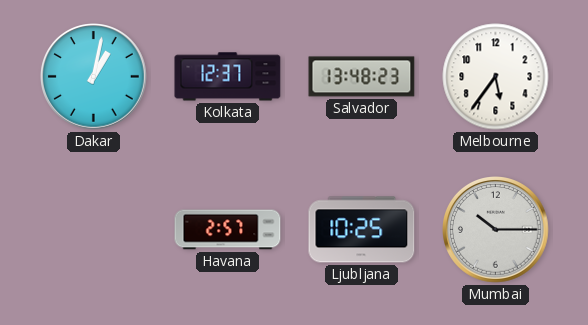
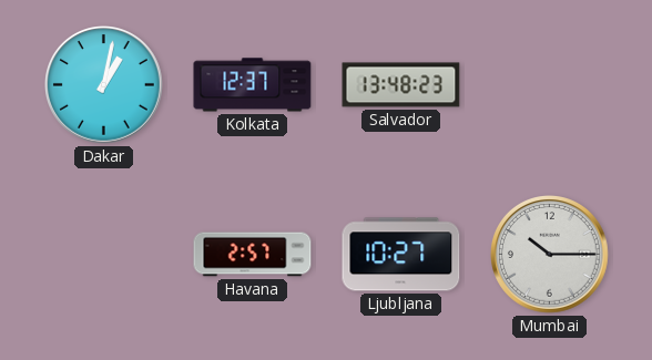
Melbourne: 5:36 -> none
Ljubljana: 10:25 -> 10:27
